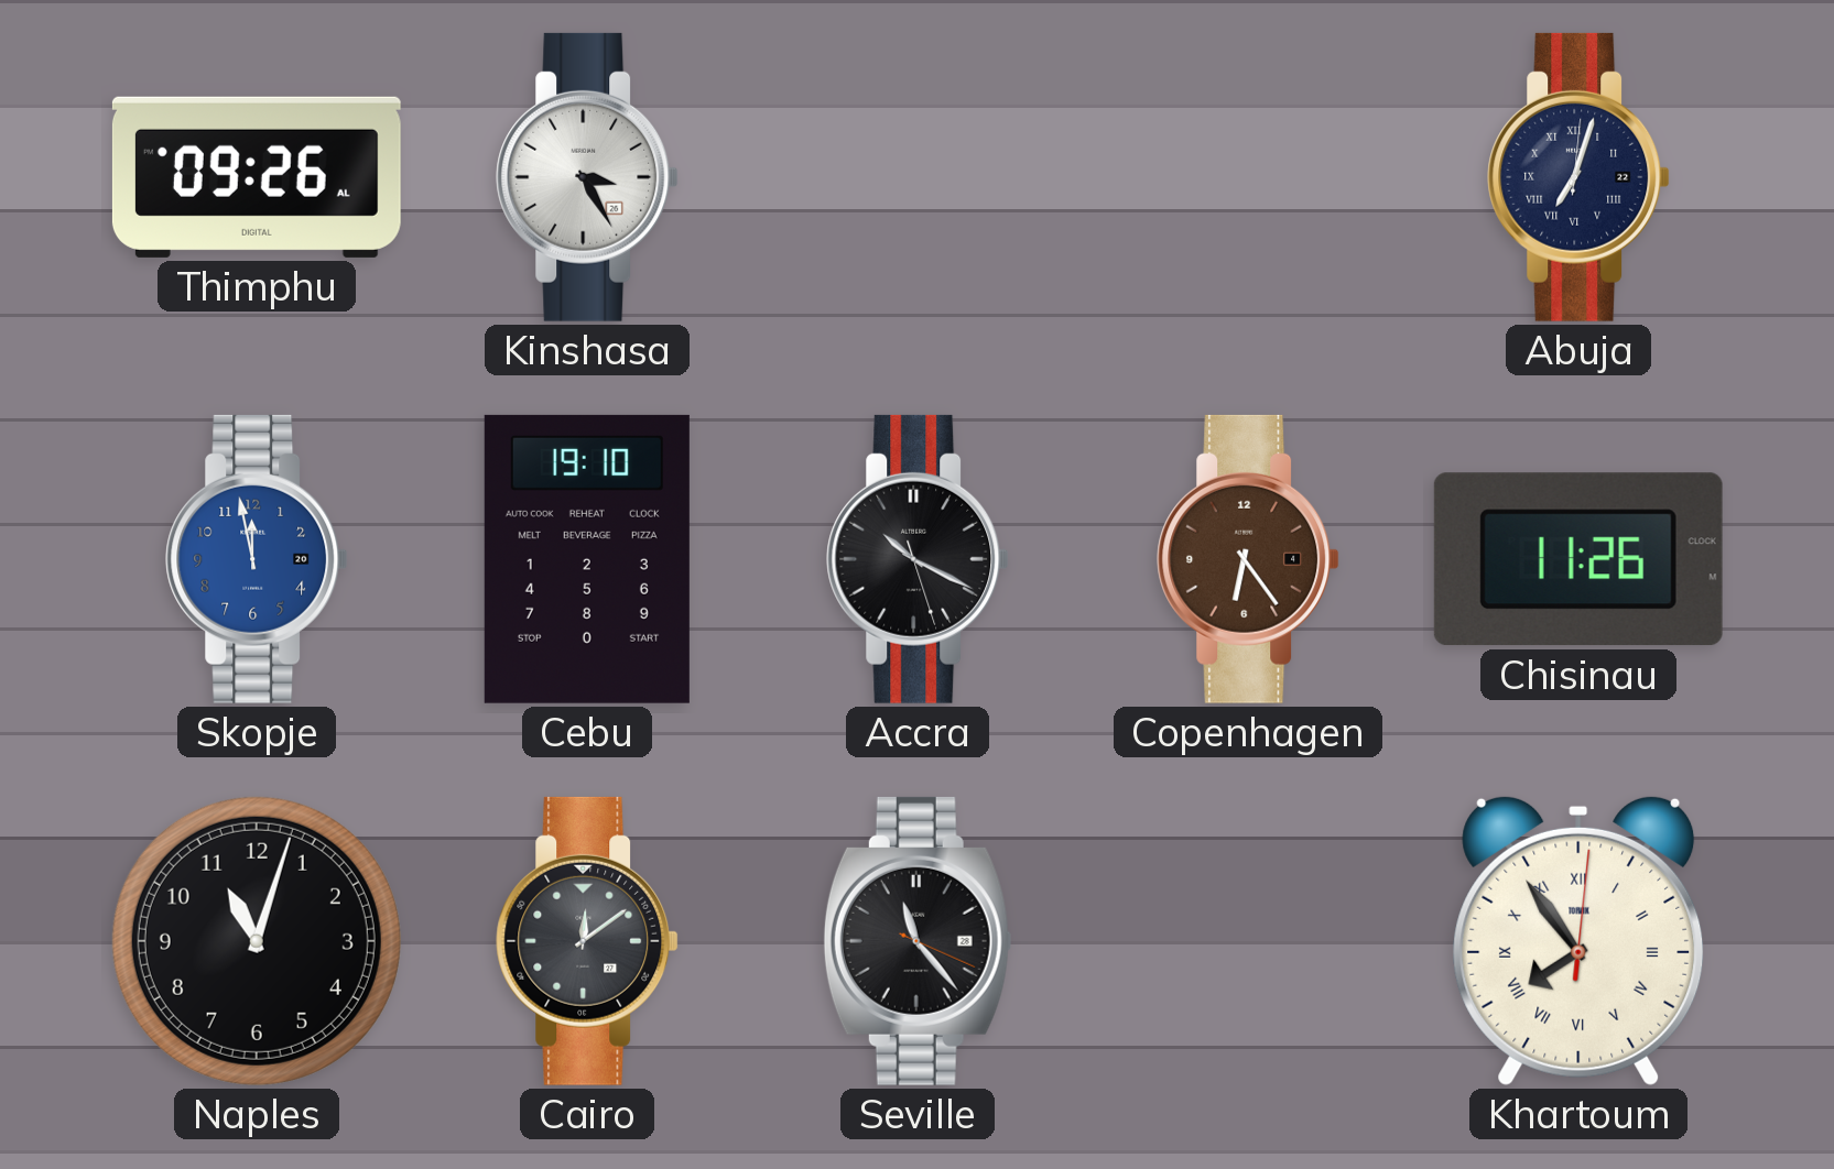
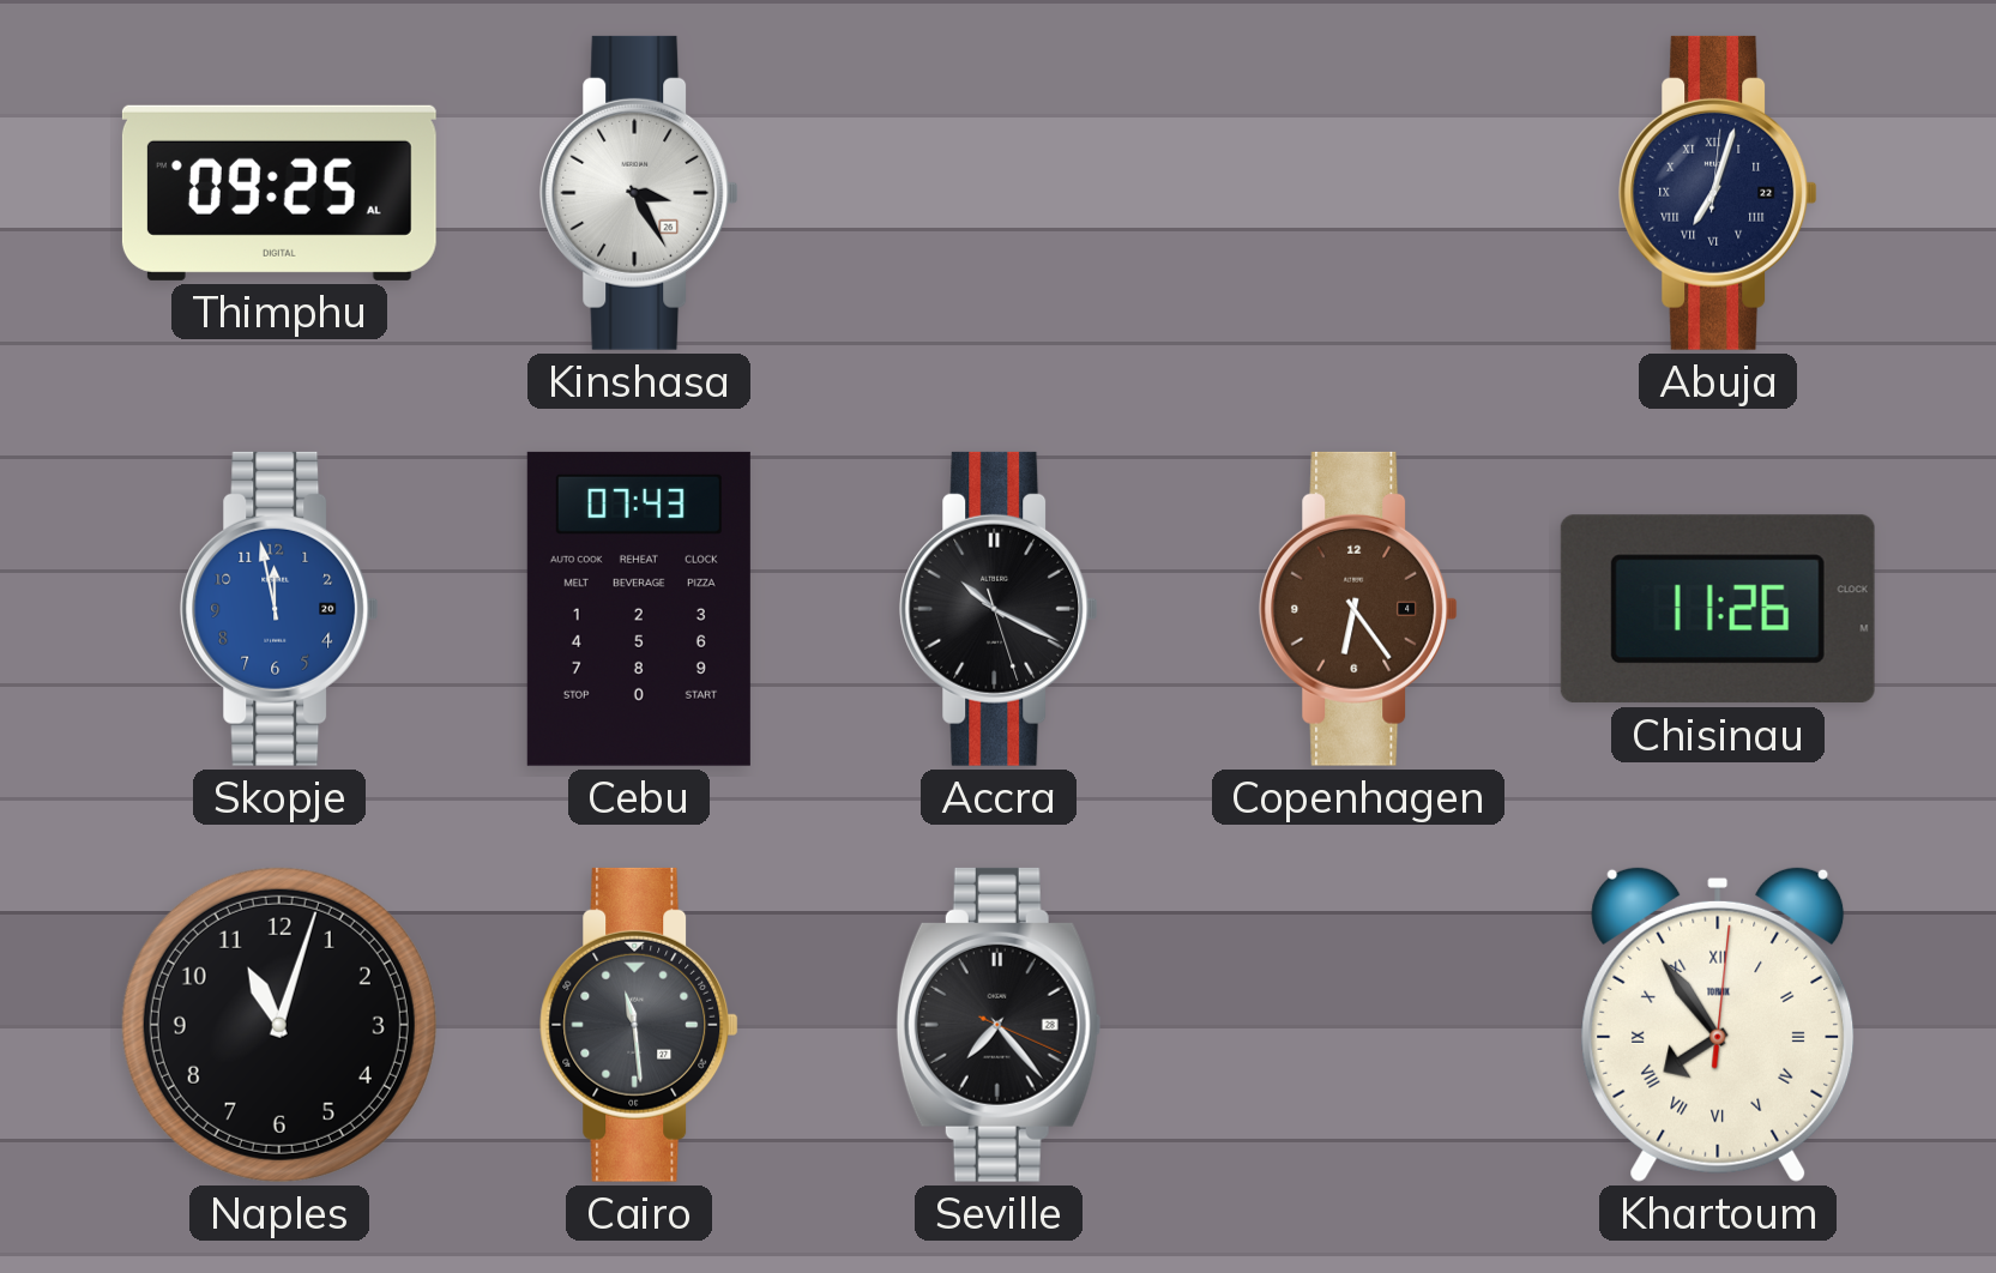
Thimphu: 09:26 -> 09:25
Cebu: 19:10 -> 07:43
Cairo: 12:09 -> 11:29
Seville: 11:23 -> 7:23
